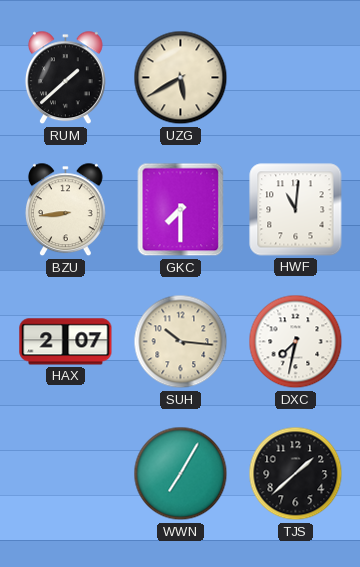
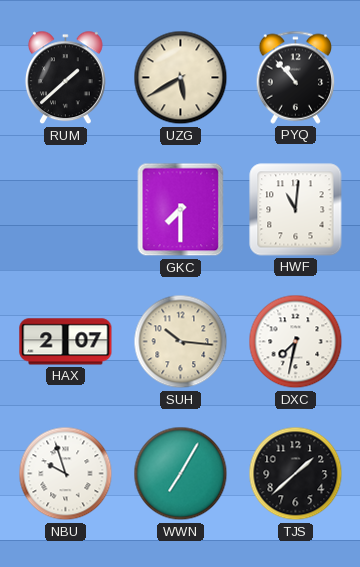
PYQ: none -> 10:53
BZU: 8:44 -> none
NBU: none -> 9:57
